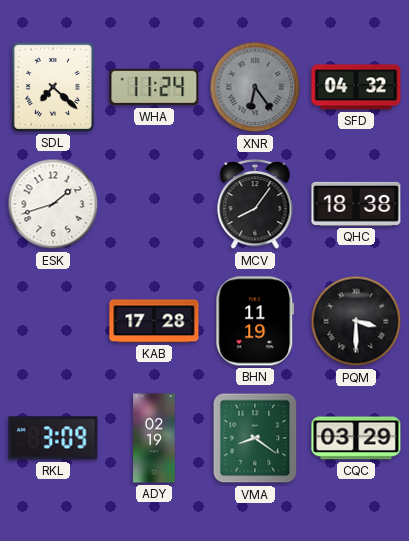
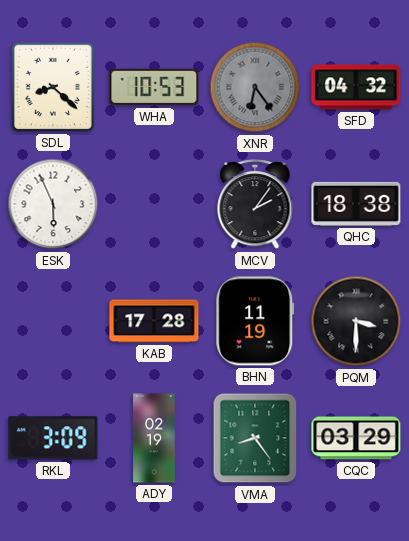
SDL: 7:22 -> 8:22
WHA: 11:24 -> 10:53
ESK: 1:42 -> 5:56
MCV: 8:06 -> 2:06
VMA: 8:21 -> 8:24
